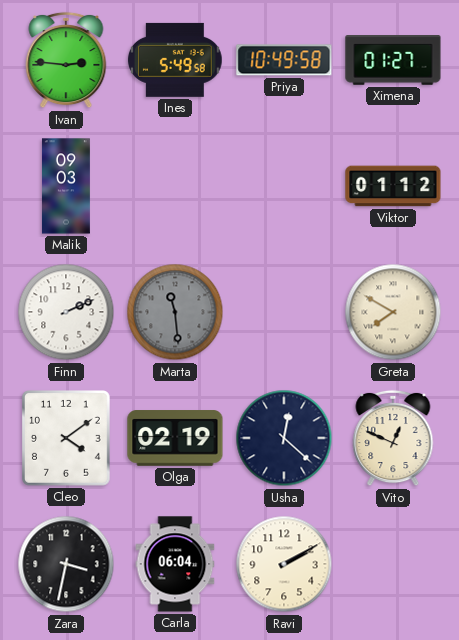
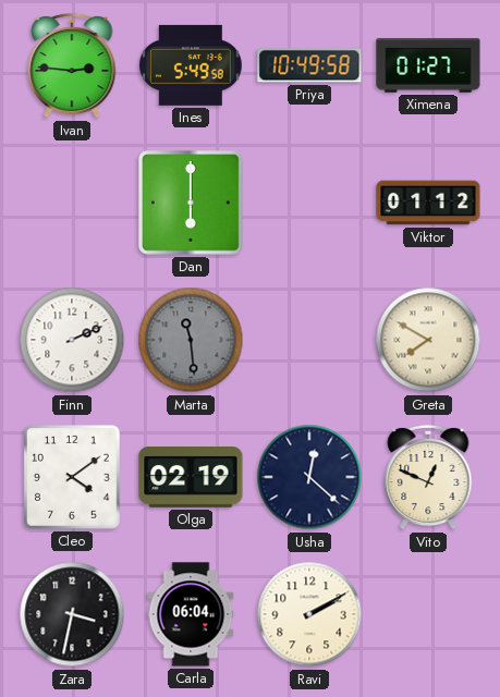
Malik: 09:03 -> none
Dan: none -> 6:00
